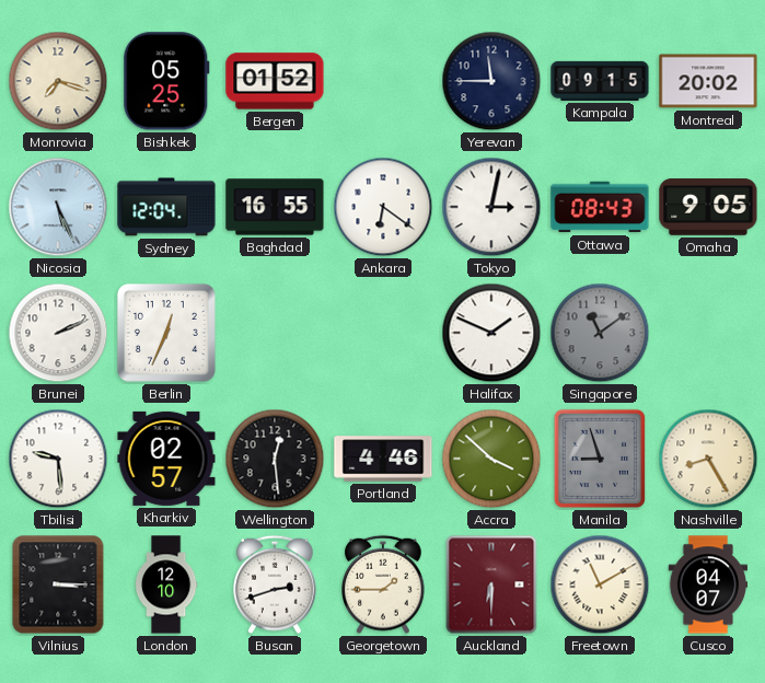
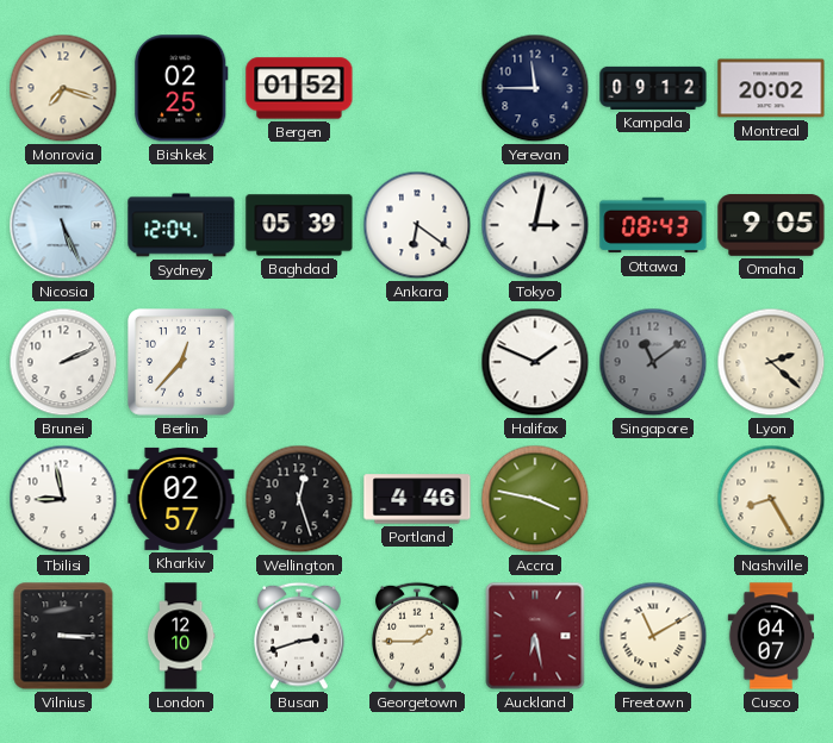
Bishkek: 05:25 -> 02:25
Kampala: 09:15 -> 09:12
Baghdad: 16:55 -> 05:39
Berlin: 12:34 -> 12:37
Lyon: none -> 2:22
Tbilisi: 9:29 -> 8:58
Wellington: 12:29 -> 12:27
Accra: 3:52 -> 3:47
Manila: 8:57 -> none
Auckland: 6:30 -> 6:28
